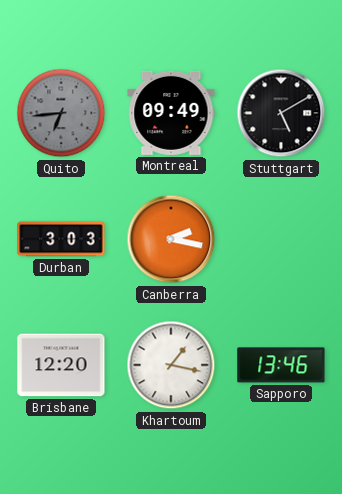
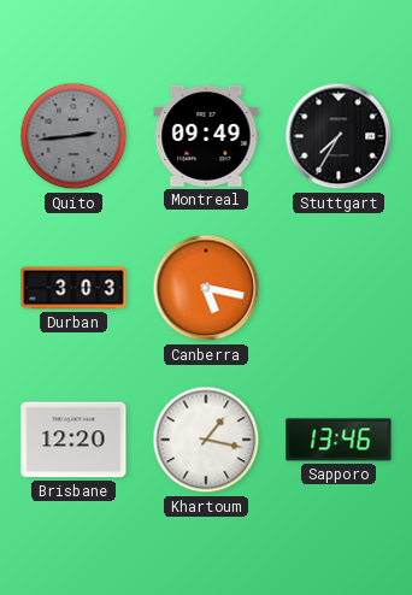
Quito: 6:44 -> 2:44
Stuttgart: 5:10 -> 7:35
Canberra: 2:17 -> 5:17
